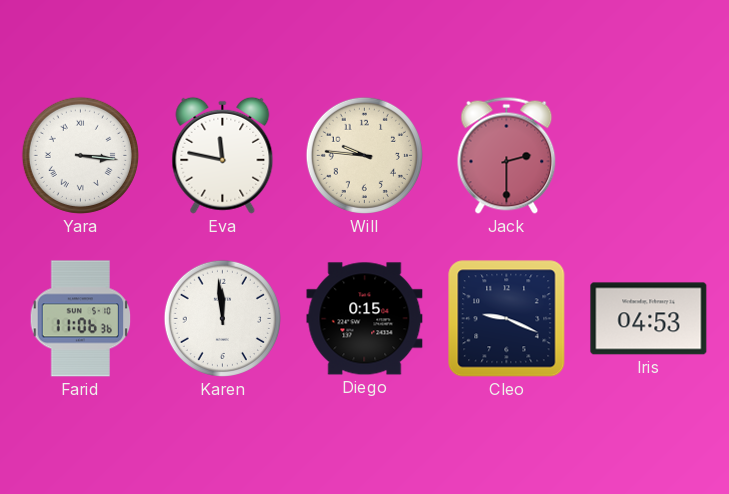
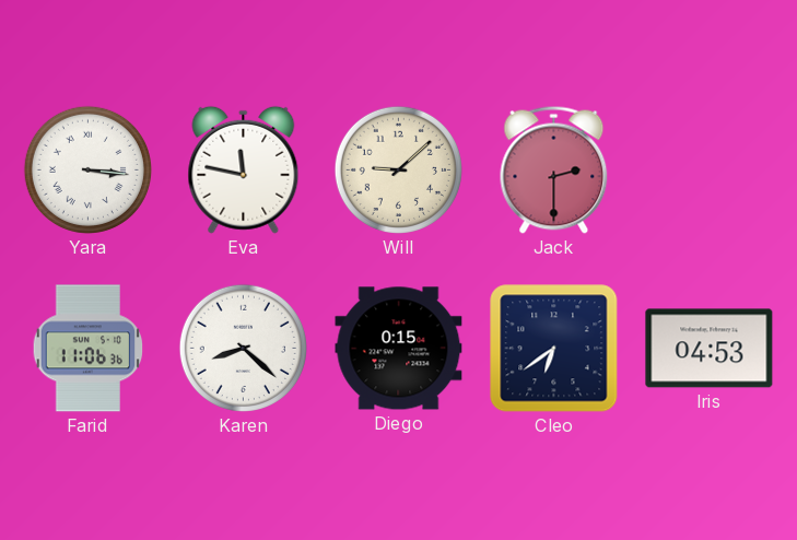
Will: 9:46 -> 9:08
Karen: 11:59 -> 8:22
Cleo: 9:19 -> 6:39
